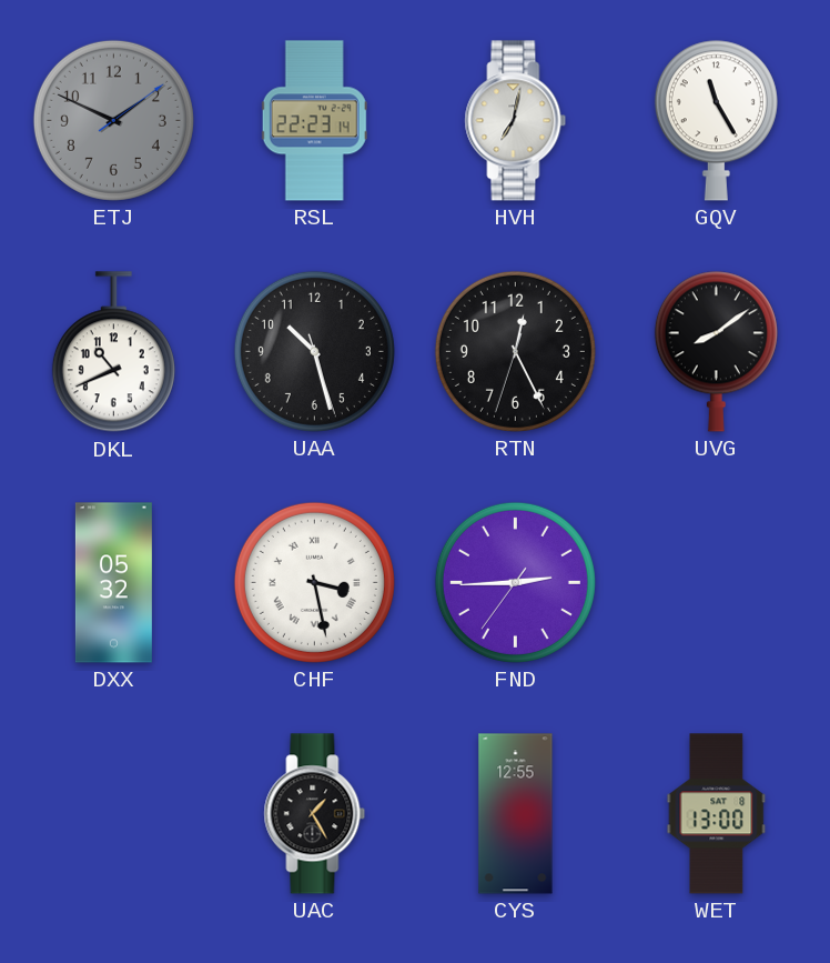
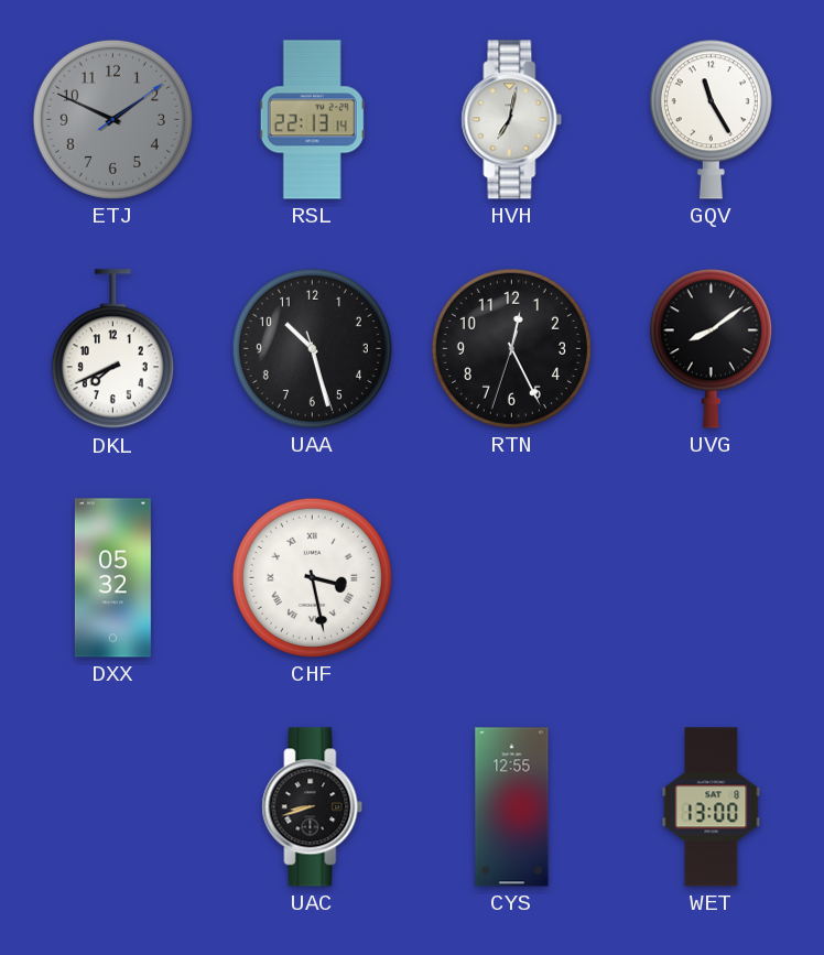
RSL: 22:23 -> 22:13
DKL: 10:41 -> 7:41
FND: 2:44 -> none
UAC: 1:25 -> 8:42
